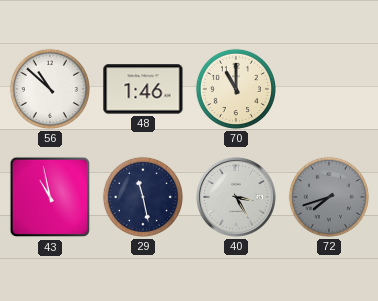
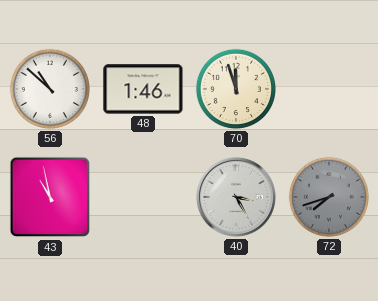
70: 11:00 -> 11:57
29: 11:28 -> none
